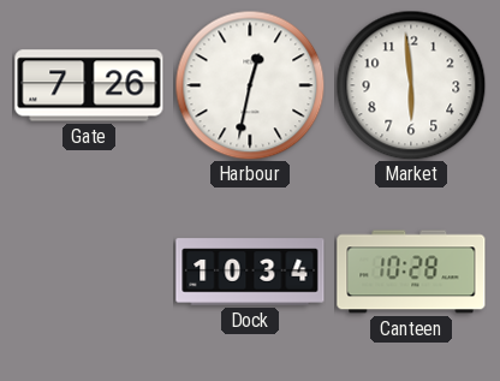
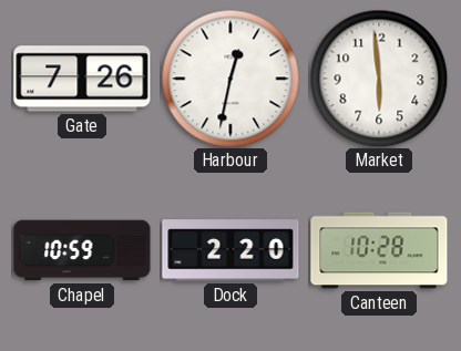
Chapel: none -> 10:59
Dock: 10:34 -> 2:20
